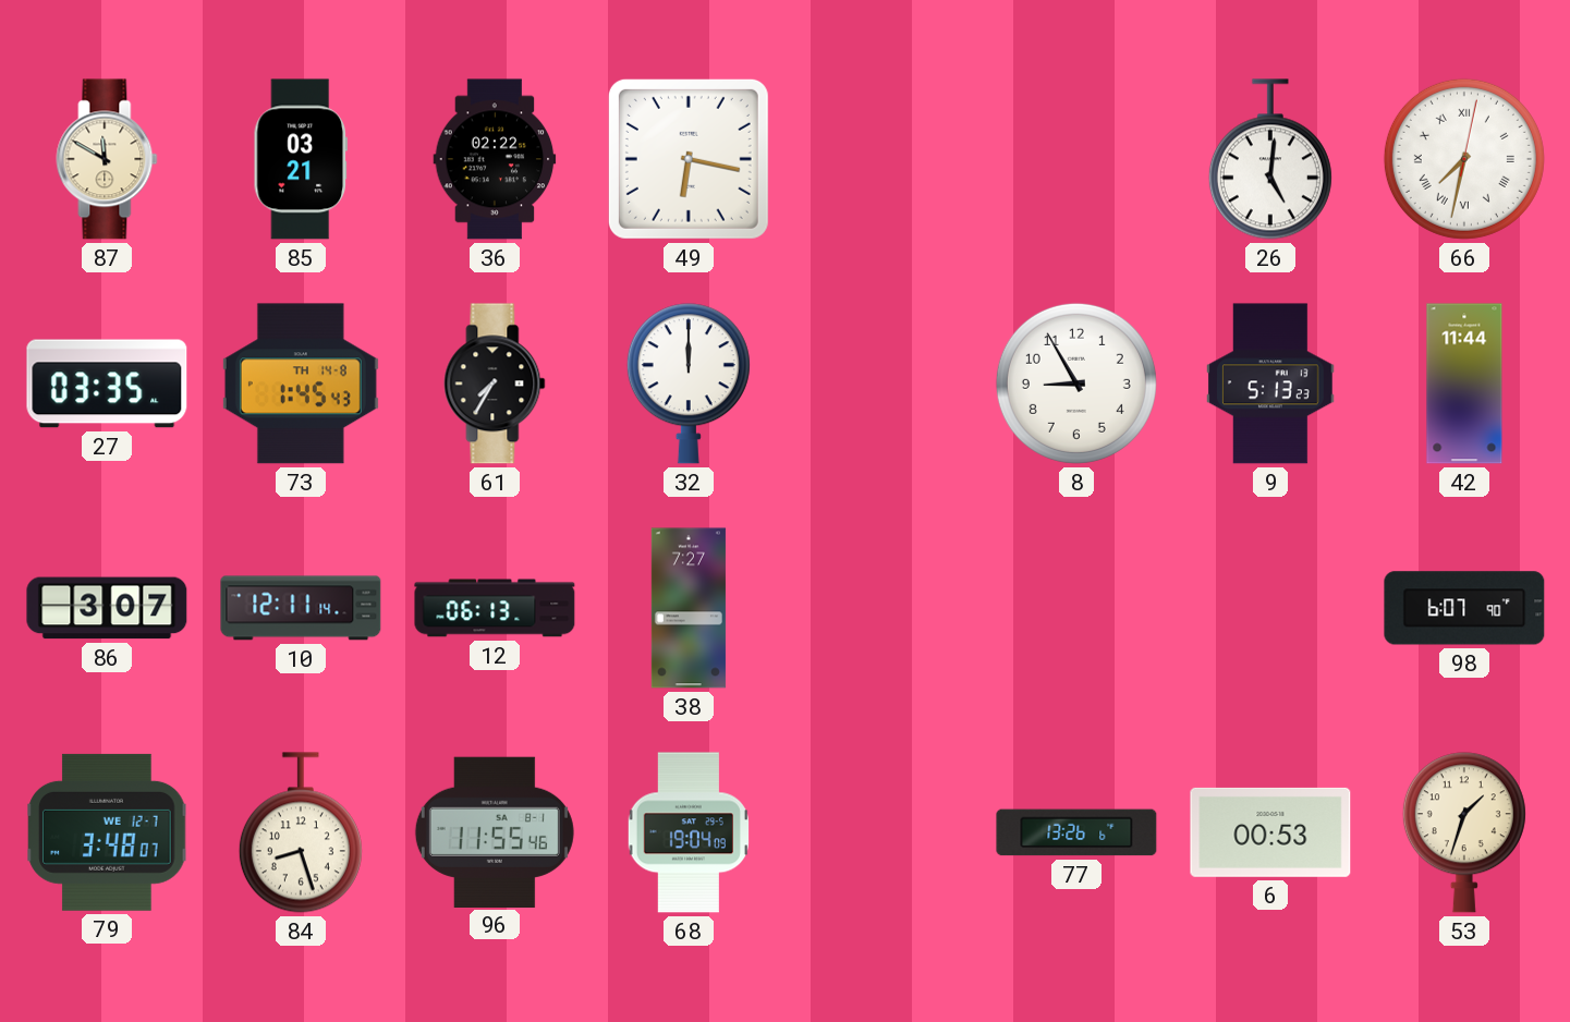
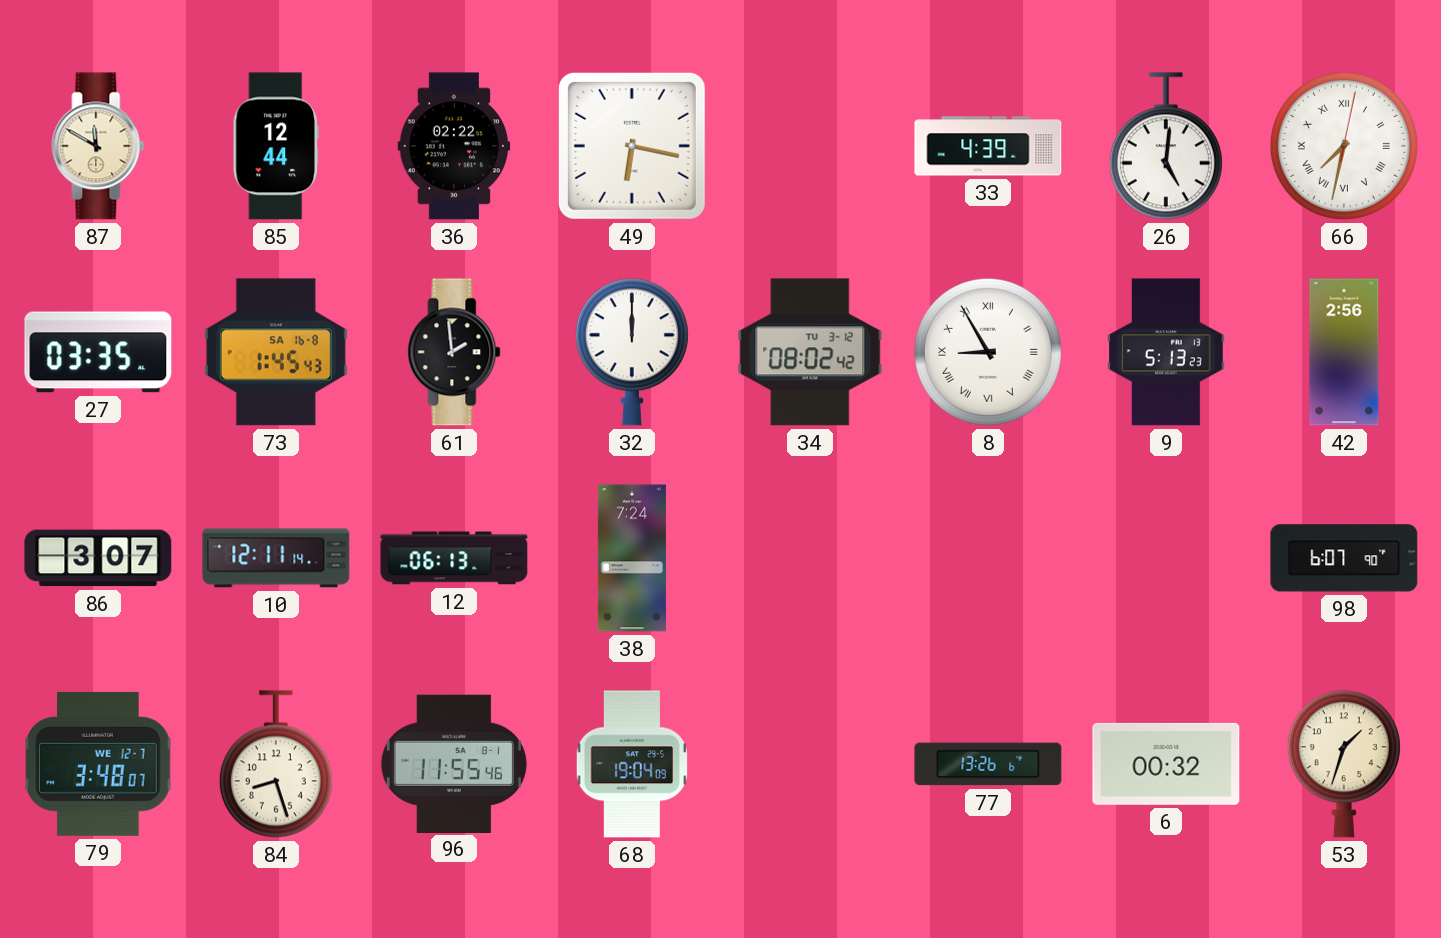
85: 03:21 -> 12:44
33: none -> 4:39
73 date: TH 14-8 -> SA 16-8
61: 7:35 -> 1:59
34: none -> 08:02
8 numerals: Arabic -> Roman
42: 11:44 -> 2:56
38: 7:27 -> 7:24
6: 00:53 -> 00:32
